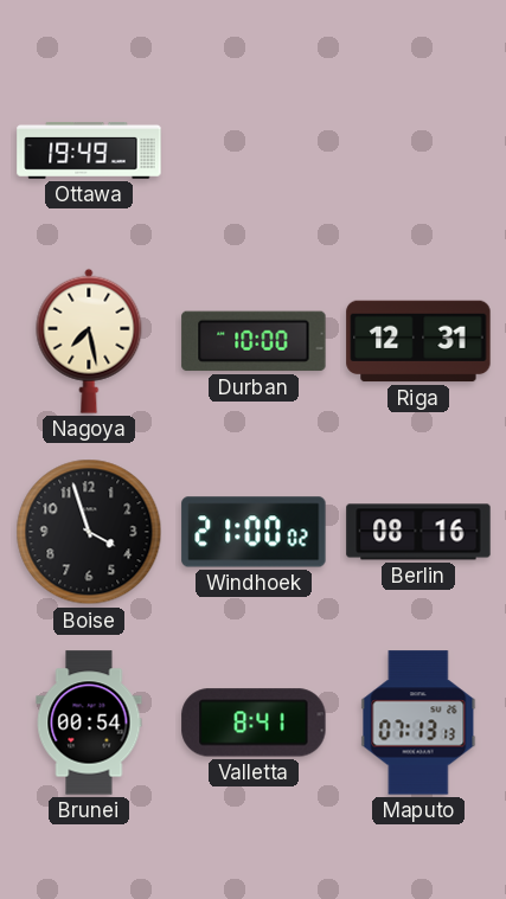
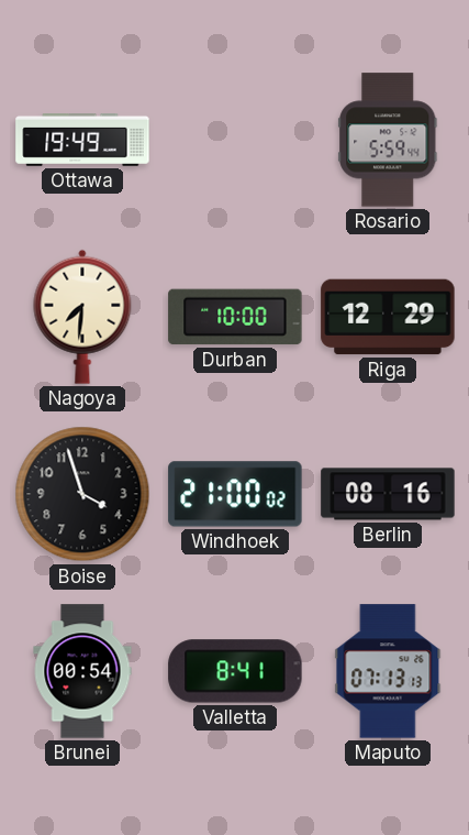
Rosario: none -> 5:59
Nagoya: 7:28 -> 7:31
Riga: 12:31 -> 12:29
